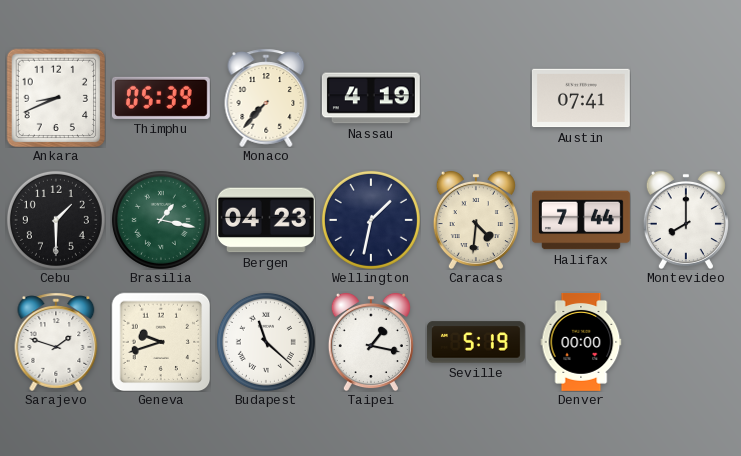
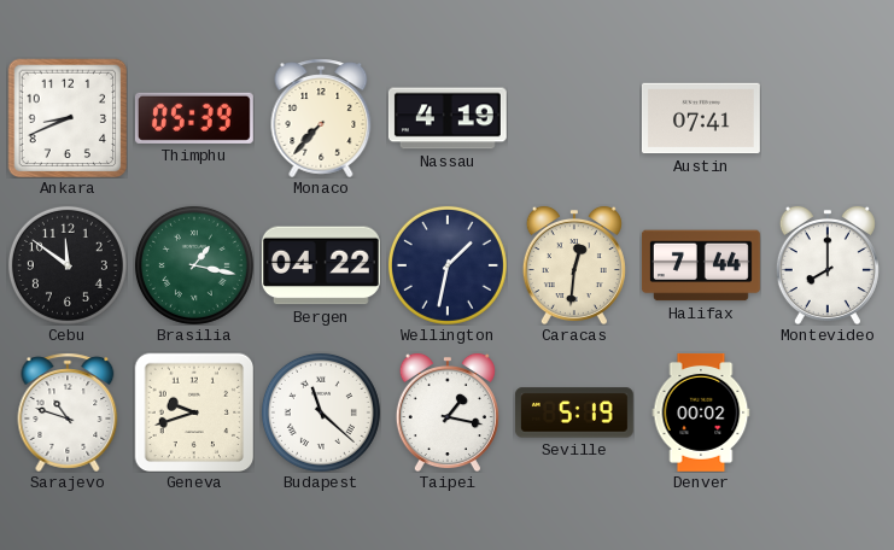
Cebu: 1:30 -> 11:51
Bergen: 04:23 -> 04:22
Caracas: 4:31 -> 12:31
Sarajevo: 1:48 -> 10:48
Denver: 00:00 -> 00:02
